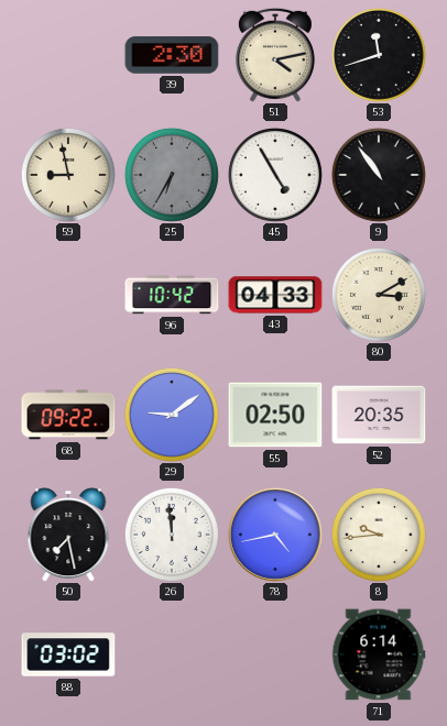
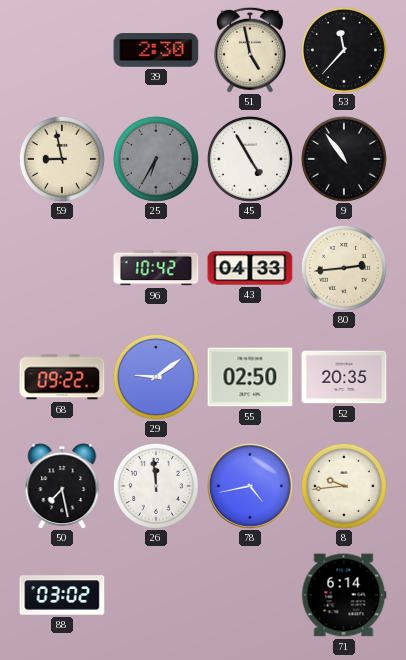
51: 4:13 -> 4:58
53: 11:42 -> 11:37
80: 3:10 -> 2:44
